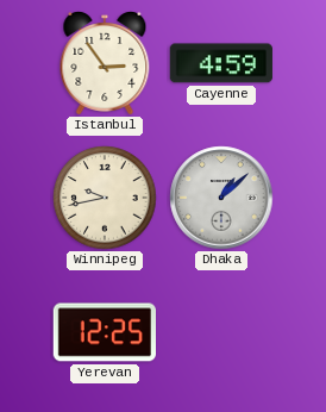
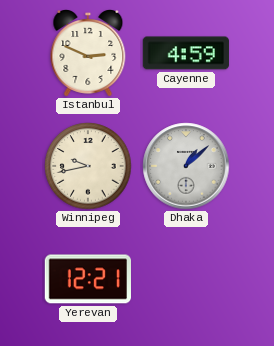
Istanbul: 2:54 -> 2:49
Yerevan: 12:25 -> 12:21
